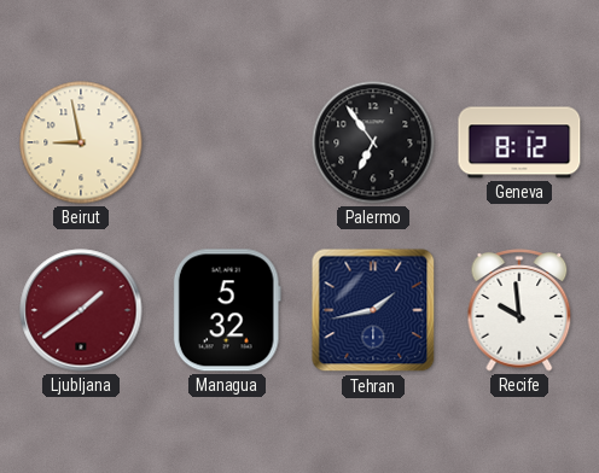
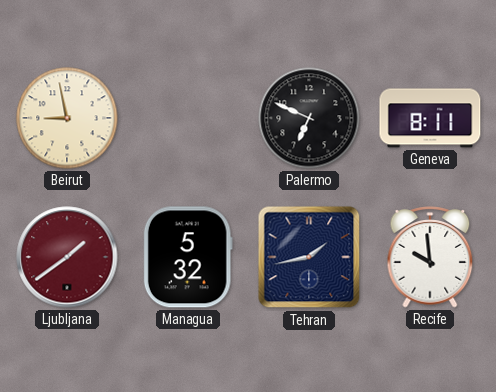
Palermo: 6:54 -> 6:49
Geneva: 8:12 -> 8:11
